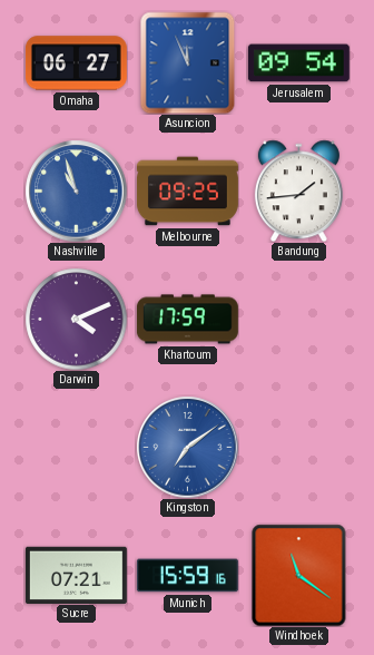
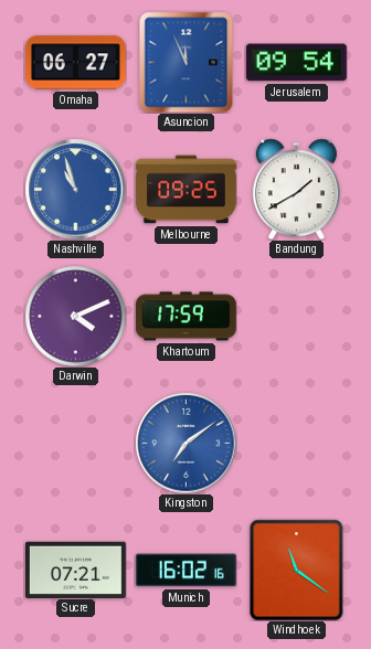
Bandung: 1:44 -> 1:40
Munich: 15:59 -> 16:02
